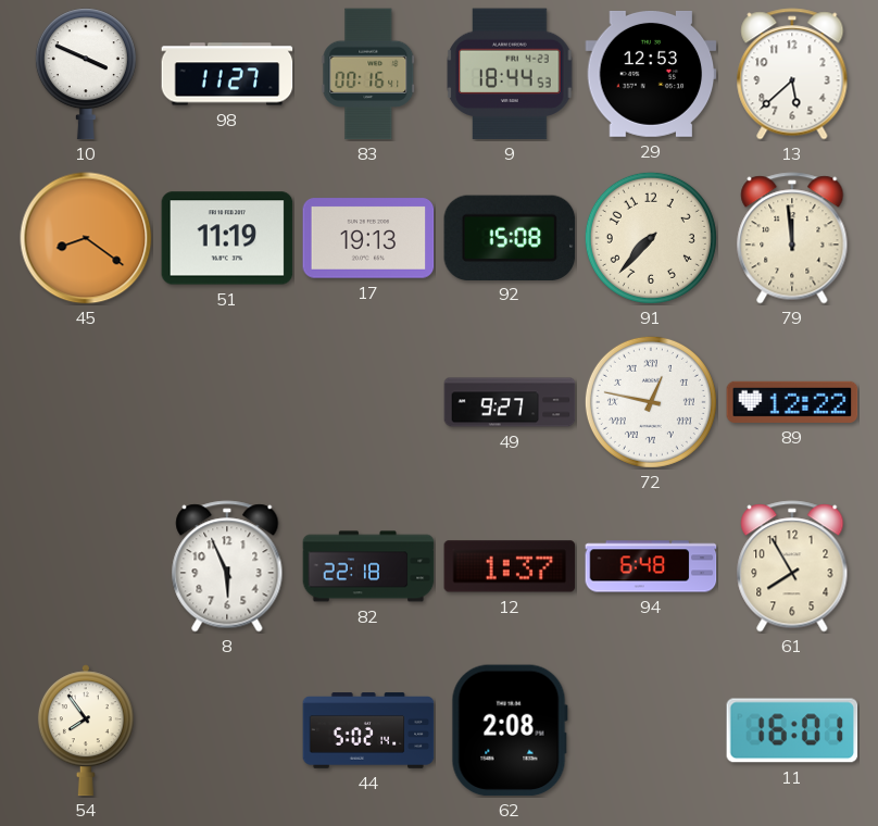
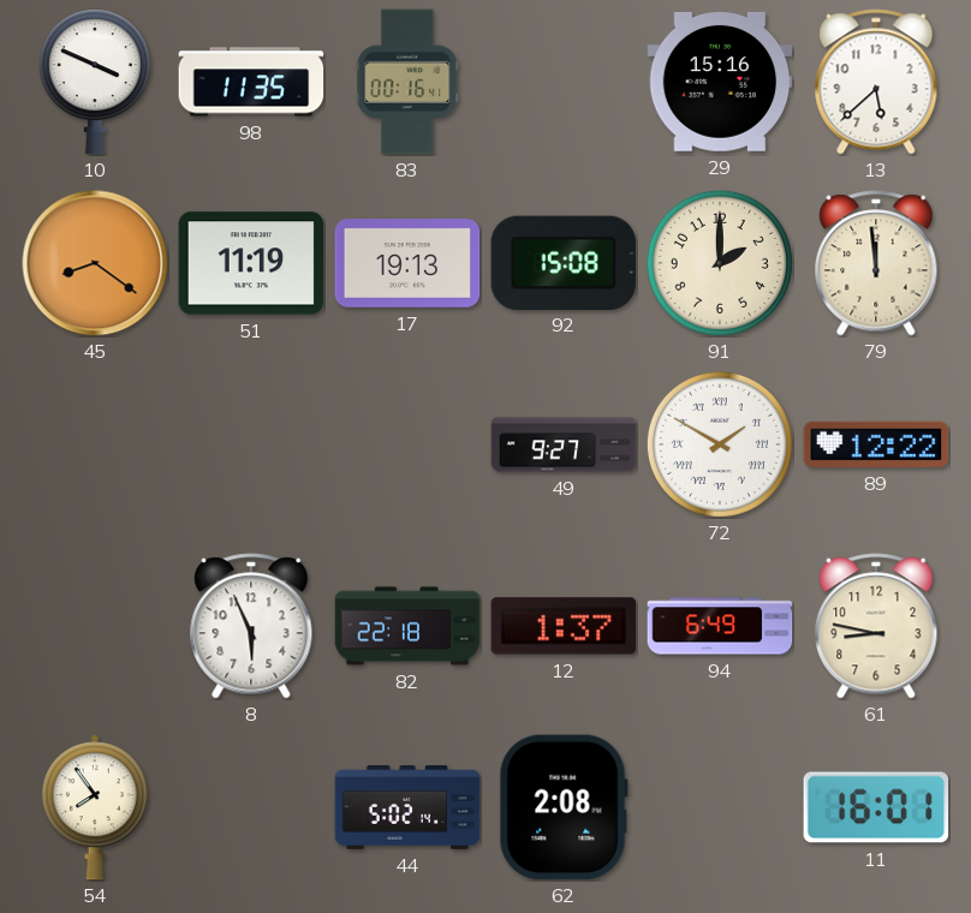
98: 11:27 -> 11:35
9: 18:44 -> none
29: 12:53 -> 15:16
91: 7:37 -> 2:00
72: 12:47 -> 1:50
94: 6:48 -> 6:49
61: 7:55 -> 8:47
